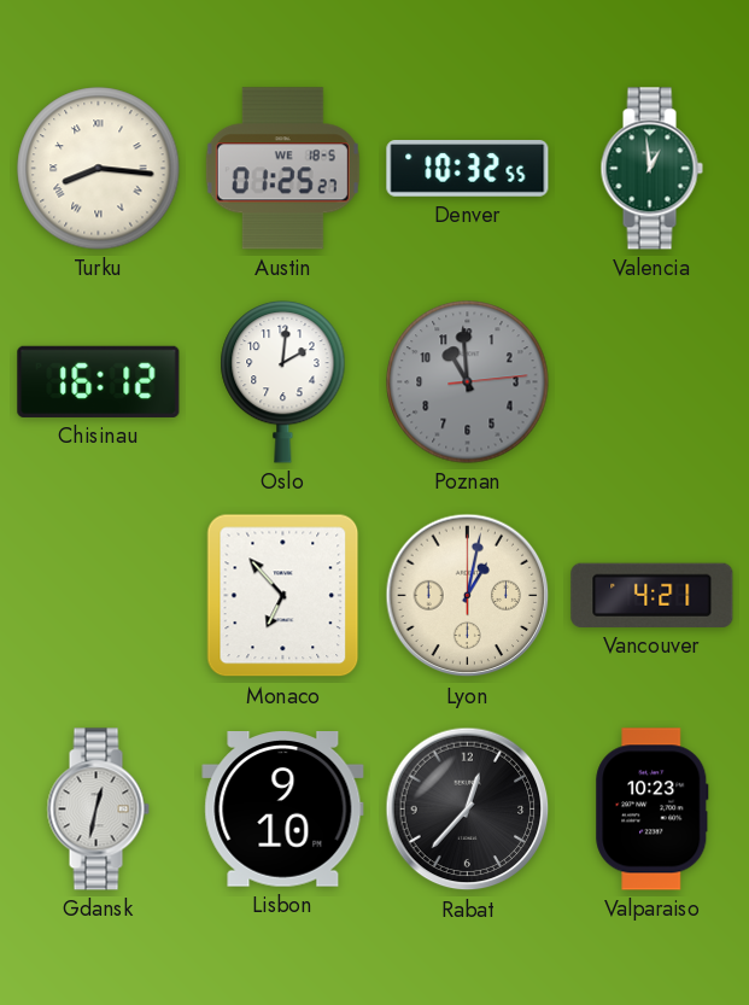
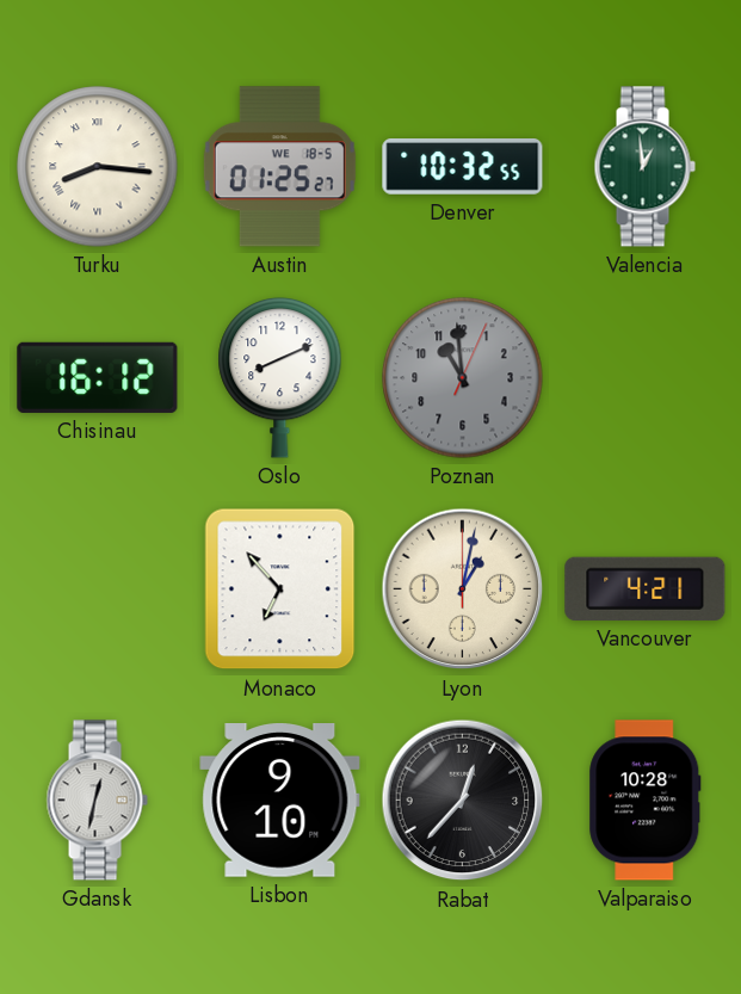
Oslo: 2:01 -> 8:11
Poznan: 10:59:14 -> 10:59:04
Valparaiso: 10:23 -> 10:28
